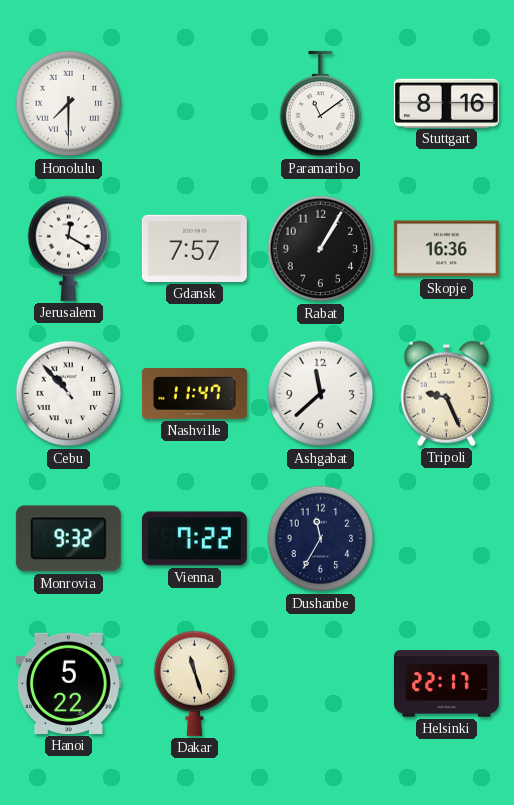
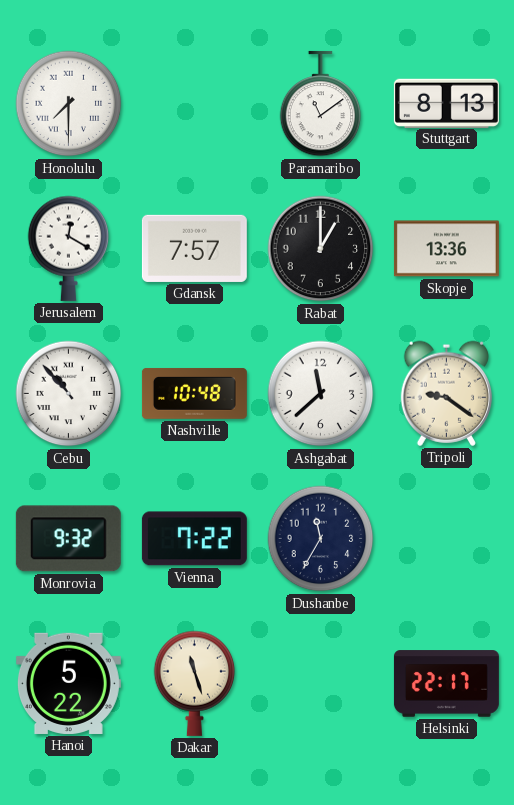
Stuttgart: 8:16 -> 8:13
Rabat: 1:05 -> 1:00
Skopje: 16:36 -> 13:36
Nashville: 11:47 -> 10:48
Tripoli: 9:26 -> 9:21
